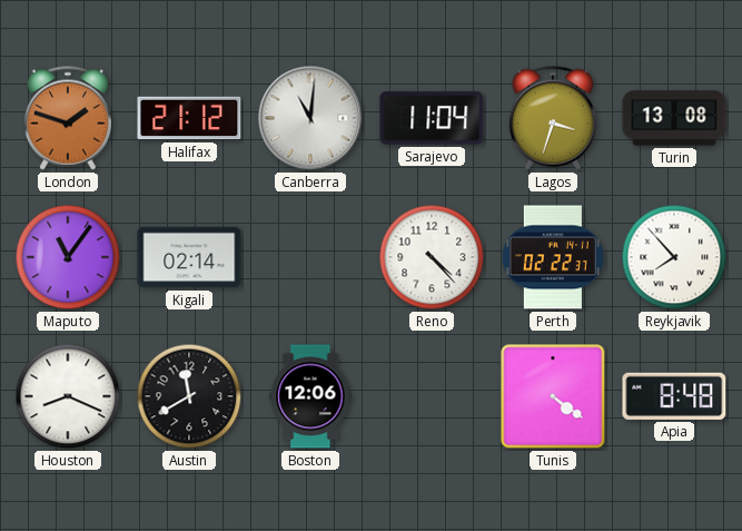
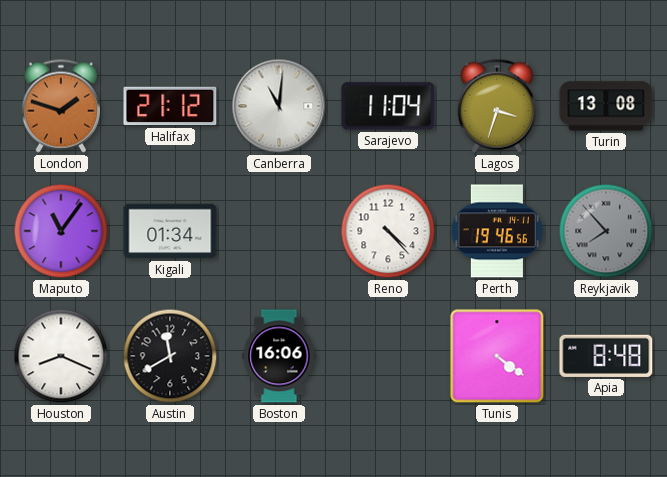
Kigali: 02:14 -> 01:34
Perth: 02:22 -> 19:46
Reykjavik dial: white -> grey
Boston: 12:06 -> 16:06
